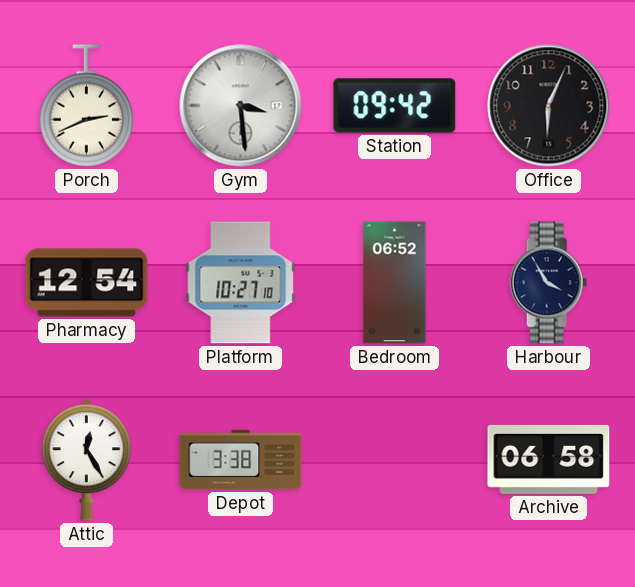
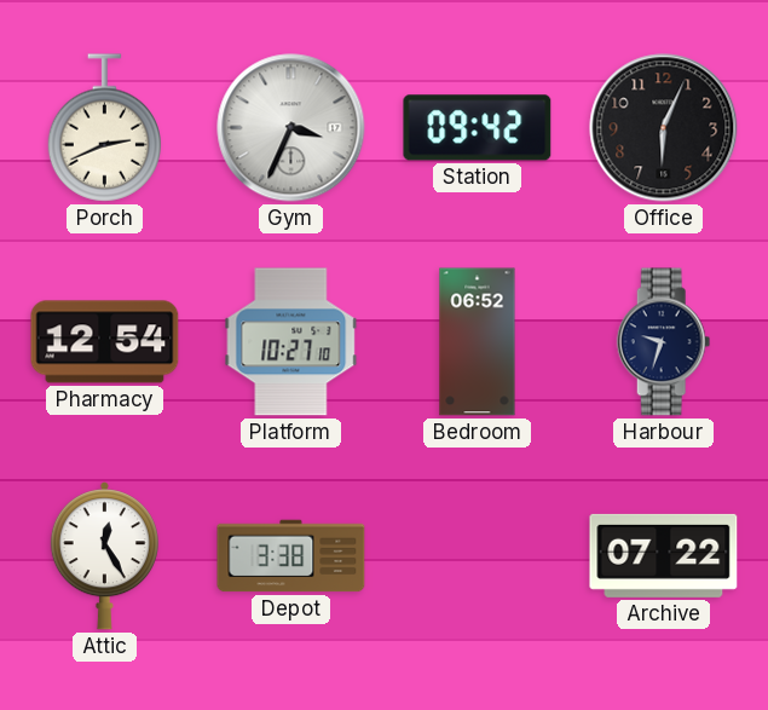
Gym: 3:29 -> 3:34
Harbour: 3:55 -> 9:33
Archive: 06:58 -> 07:22
